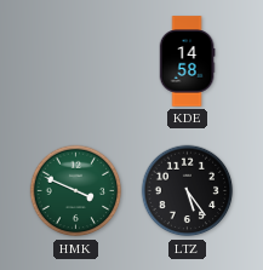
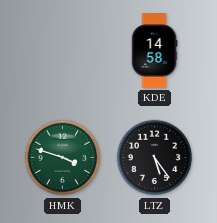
HMK: 3:49 -> 3:48
